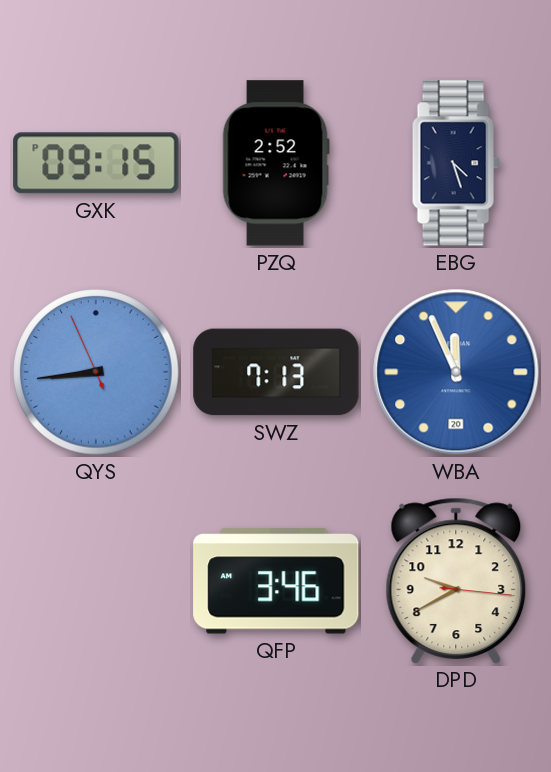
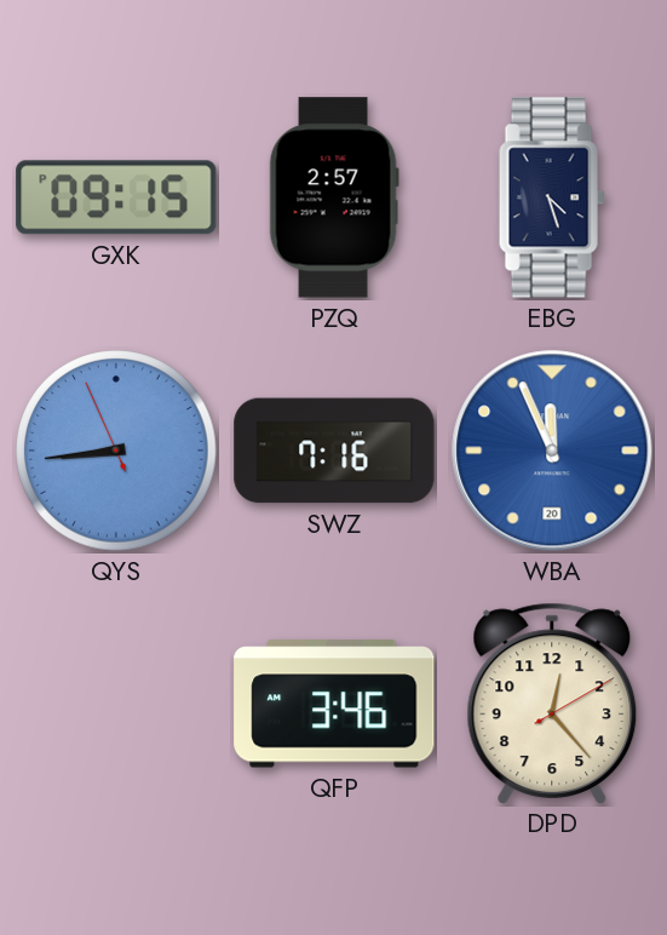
PZQ: 2:52 -> 2:57
SWZ: 7:13 -> 7:16
DPD: 9:40 -> 12:23
